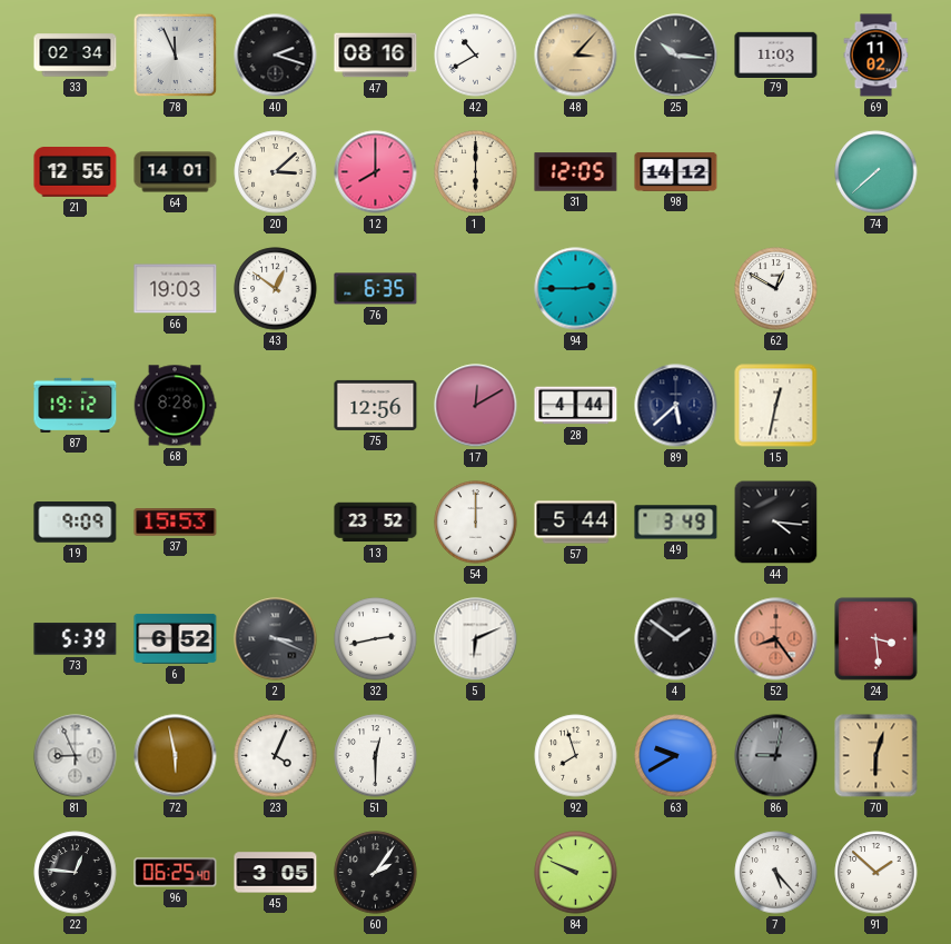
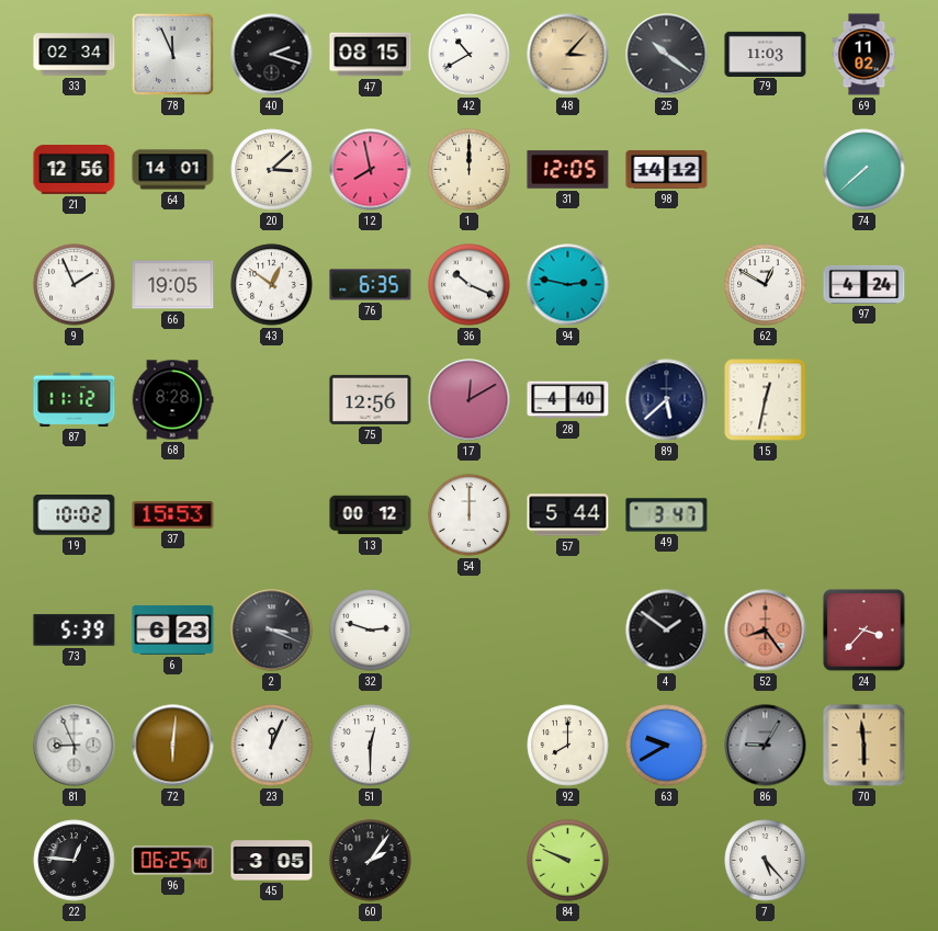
47: 08:16 -> 08:15
25: 10:16 -> 10:21
21: 12:55 -> 12:56
12: 8:00 -> 7:58
1: 6:00 -> 12:00
9: none -> 1:56
66: 19:03 -> 19:05
36: none -> 10:19
94: 2:45 -> 2:47
97: none -> 4:24
87: 19:12 -> 11:12
28: 4:44 -> 4:40
19: 9:09 -> 10:02
13: 23:52 -> 00:12
49: 3:49 -> 3:47
44: 4:16 -> none
6: 6:52 -> 6:23
32: 2:43 -> 2:48
5: 6:11 -> none
24: 3:29 -> 3:37
72: 5:58 -> 6:01
23: 4:04 -> 12:04
92: 7:57 -> 8:00
86: 9:02 -> 9:05
70: 6:03 -> 5:59
91: 1:52 -> none
